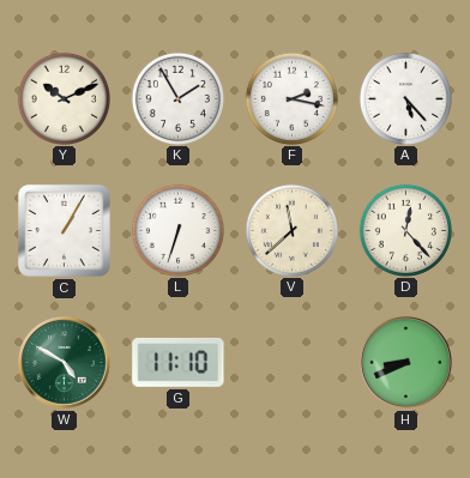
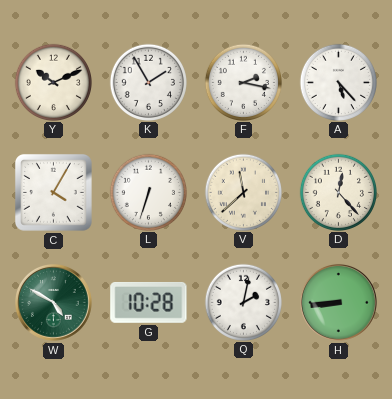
C: 1:05 -> 4:05
G: 11:10 -> 10:28
Q: none -> 2:02
H: 8:41 -> 8:44
